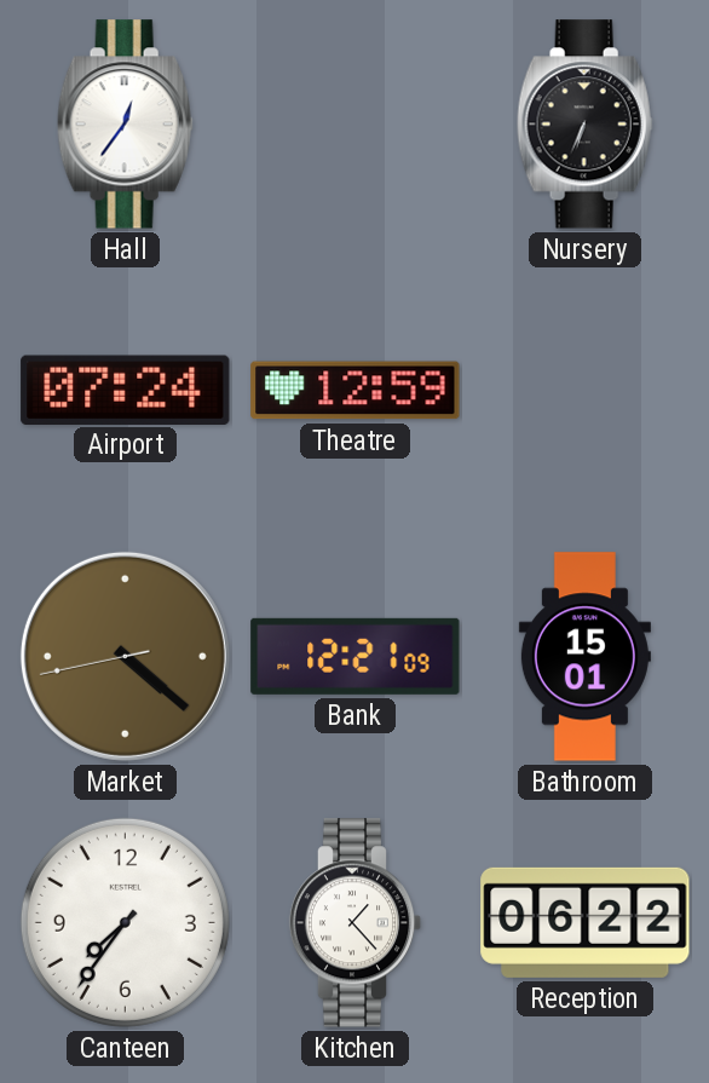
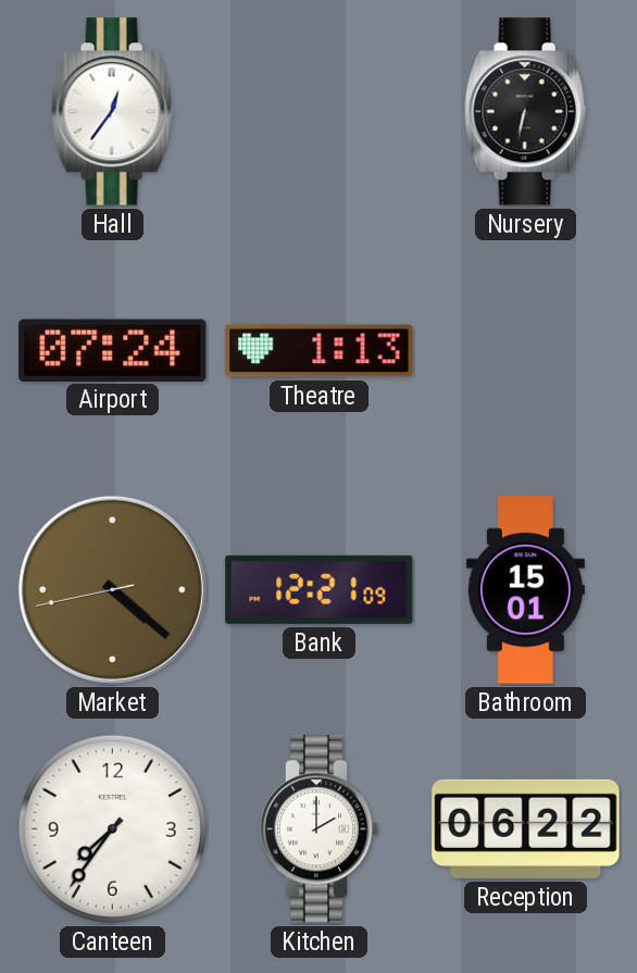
Nursery: 6:34 -> 6:32
Theatre: 12:59 -> 1:13
Kitchen: 1:23 -> 2:00
